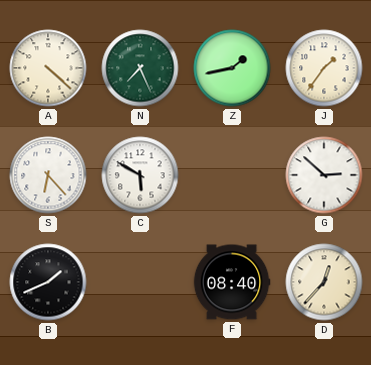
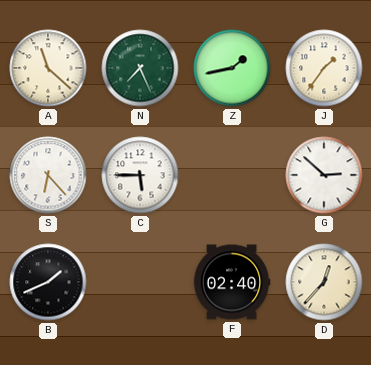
A: 4:22 -> 11:22
C: 5:50 -> 5:45
F: 08:40 -> 02:40
